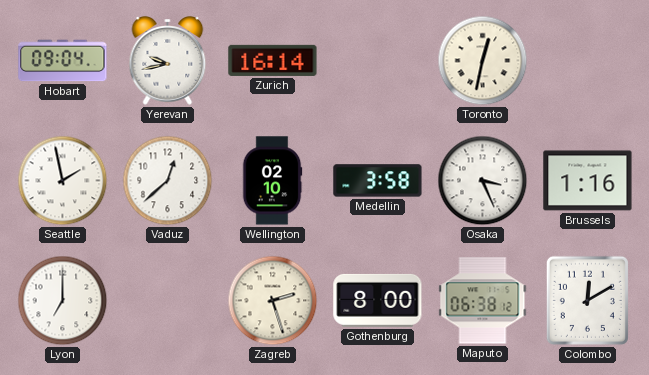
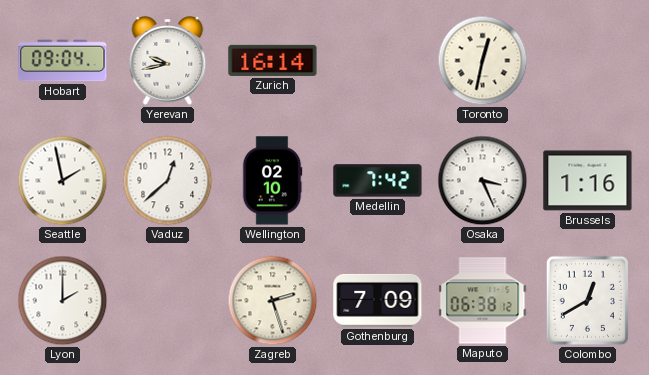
Medellin: 3:58 -> 7:42
Lyon: 7:00 -> 2:00
Gothenburg: 8:00 -> 7:09
Colombo: 12:10 -> 12:40
